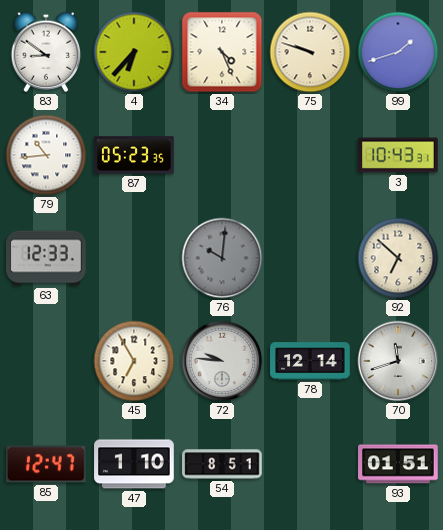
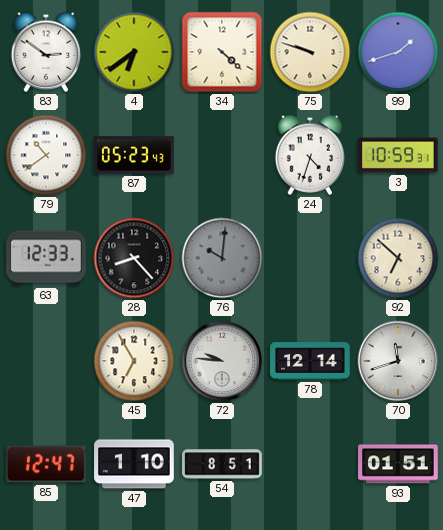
83: 8:51 -> 2:51
4: 6:37 -> 6:39
34: 4:26 -> 4:22
79: 10:44 -> 10:39
87: 05:23:35 -> 05:23:43
24: none -> 4:33
3: 10:43 -> 10:59
28: none -> 8:23
